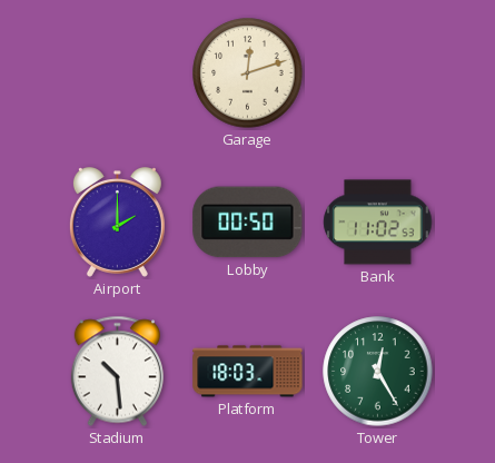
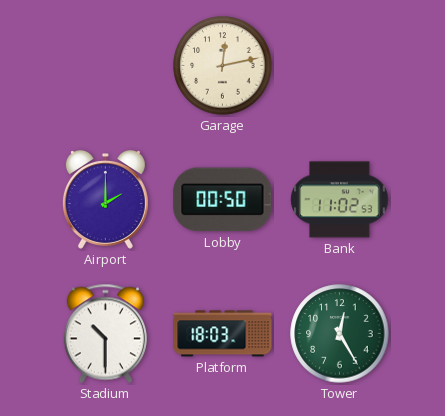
Garage: 12:12 -> 12:13
Stadium: 10:29 -> 10:30
